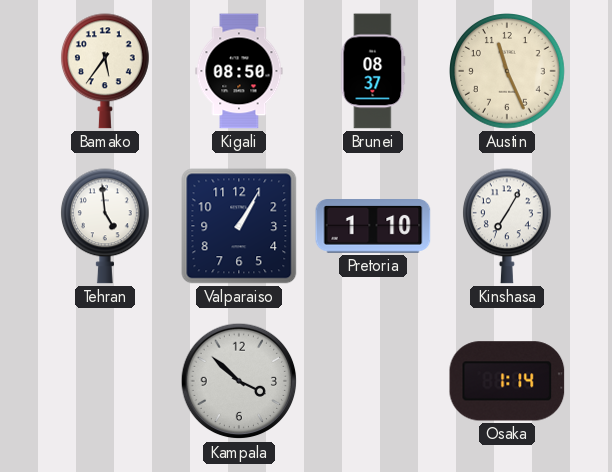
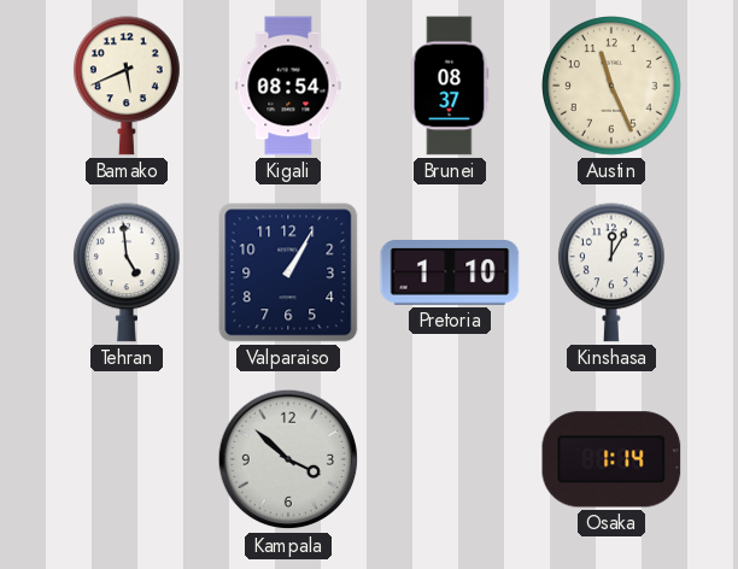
Bamako: 5:36 -> 5:41
Kigali: 08:50 -> 08:54
Kinshasa: 7:05 -> 12:05
